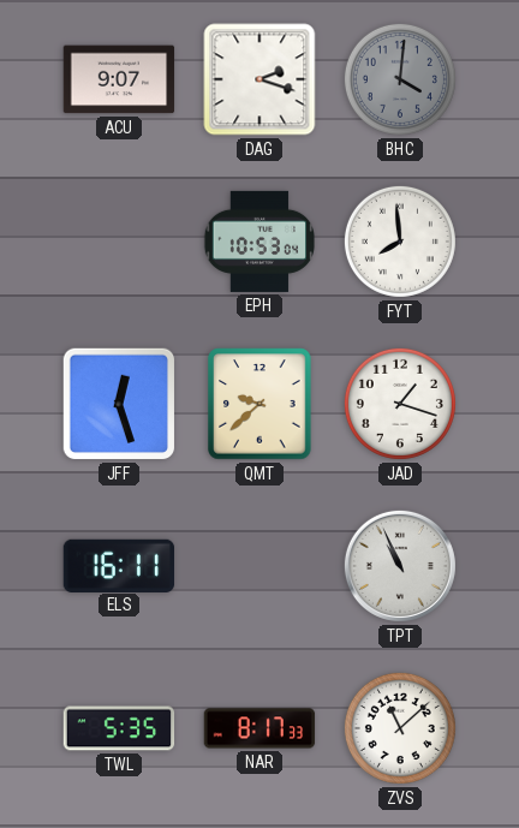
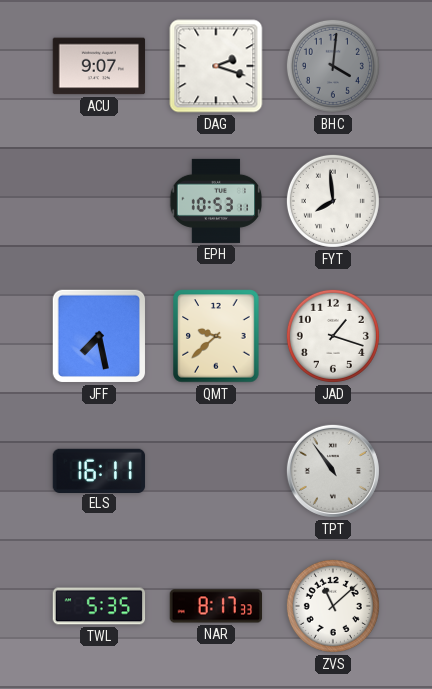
EPH: 10:53:04 -> 10:53:11
JFF: 12:27 -> 7:28
TPT: 10:56 -> 10:54
